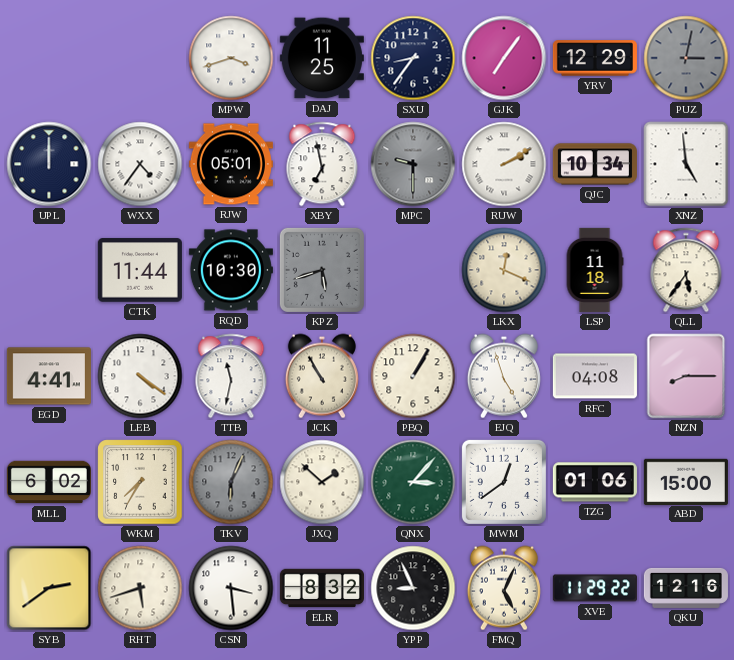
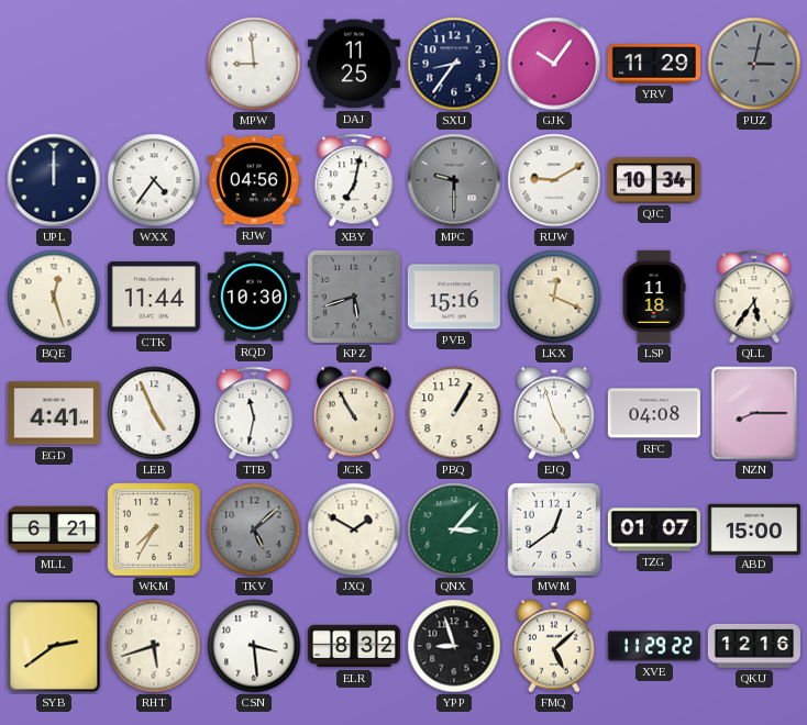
MPW: 3:42 -> 8:59
GJK: 7:06 -> 10:06
YRV: 12:29 -> 11:29
RJW: 05:01 -> 04:56
XBY: 6:58 -> 7:02
RUW: 2:10 -> 9:10
XNZ: 4:59 -> none
BQE: none -> 12:27
PVB: none -> 15:16
LEB: 4:21 -> 4:56
MLL: 6:02 -> 6:21
TKV: 6:04 -> 5:08
JXQ: 1:52 -> 1:50
TZG: 01:06 -> 01:07
YPP: 8:56 -> 8:57
FMQ: 5:04 -> 5:08
